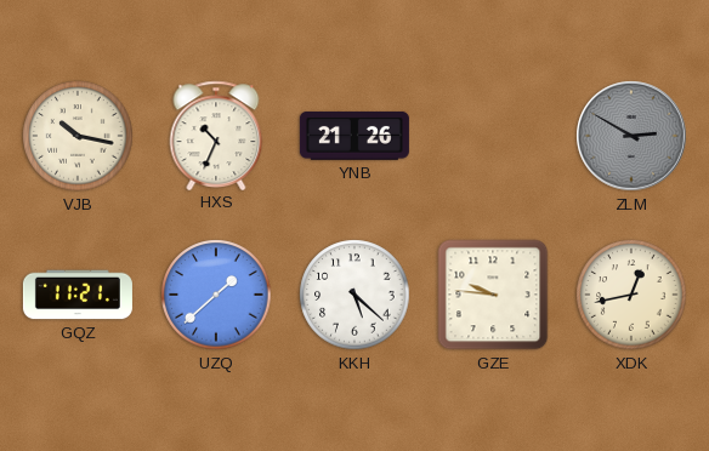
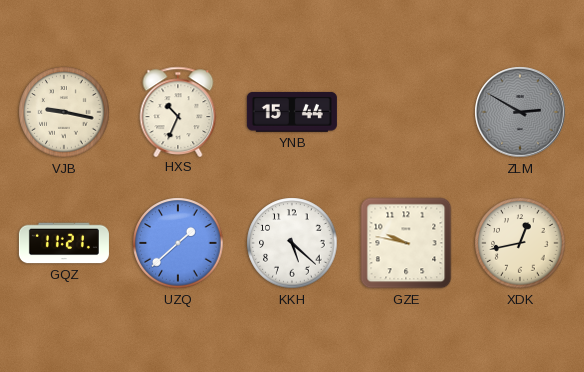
VJB: 10:17 -> 9:17
YNB: 21:26 -> 15:44
GZE: 9:46 -> 9:47
